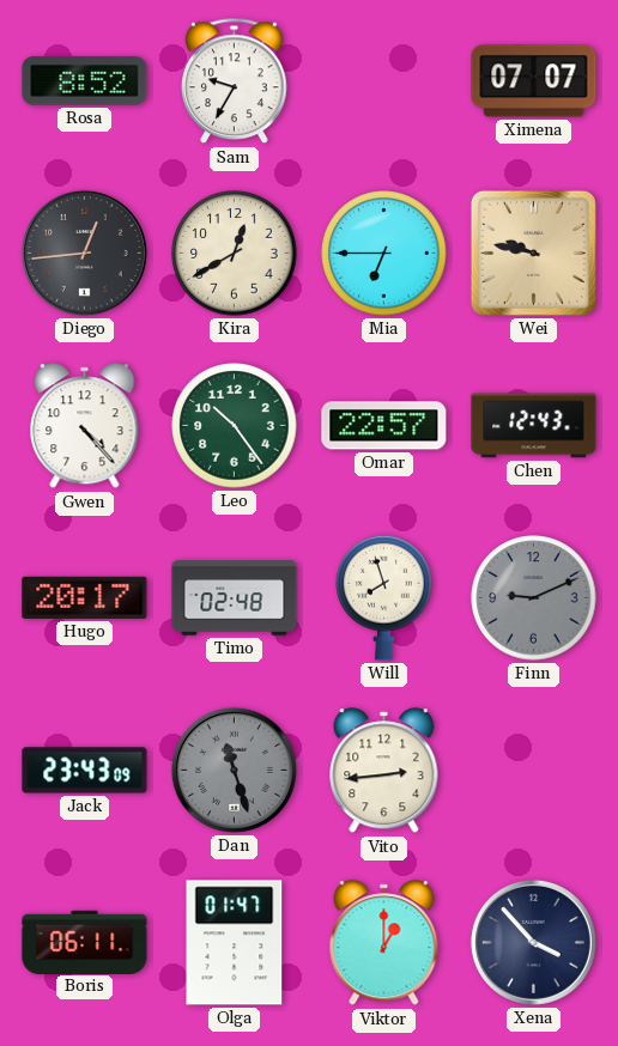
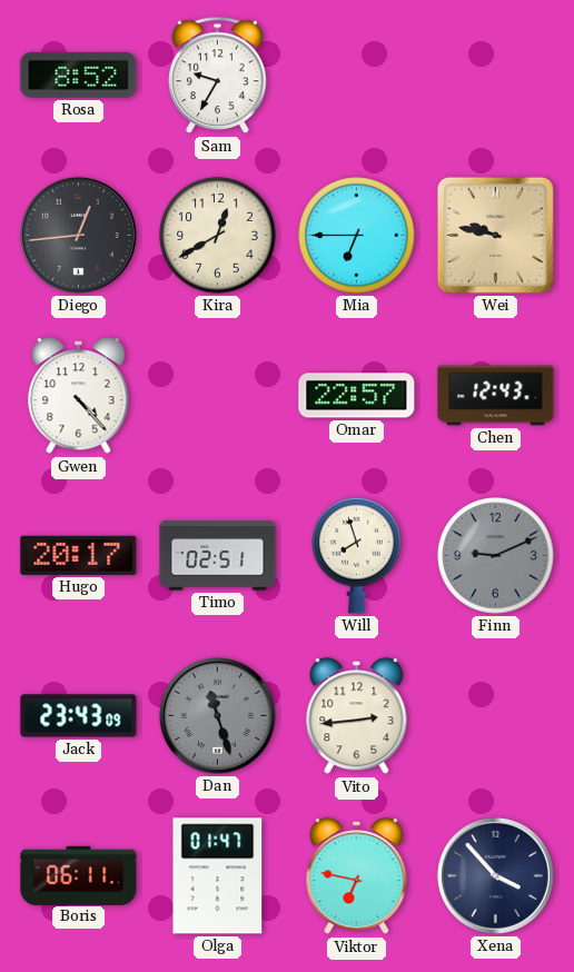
Ximena: 07:07 -> none
Leo: 10:24 -> none
Timo: 02:48 -> 02:51
Viktor: 1:00 -> 6:47
